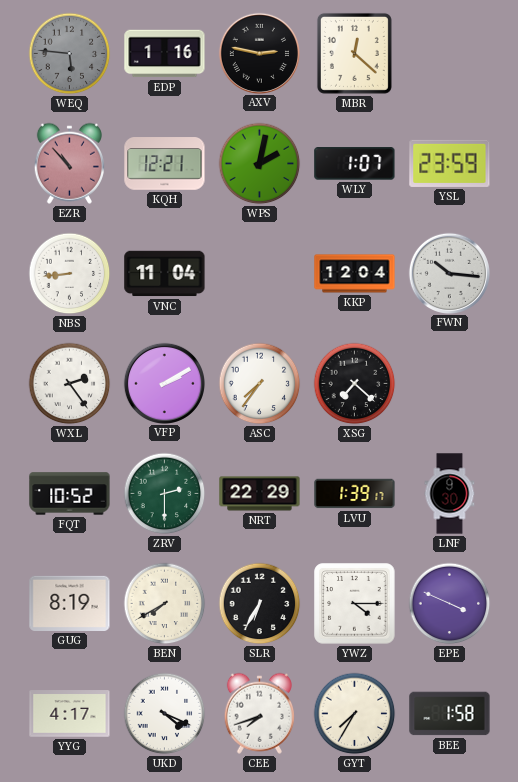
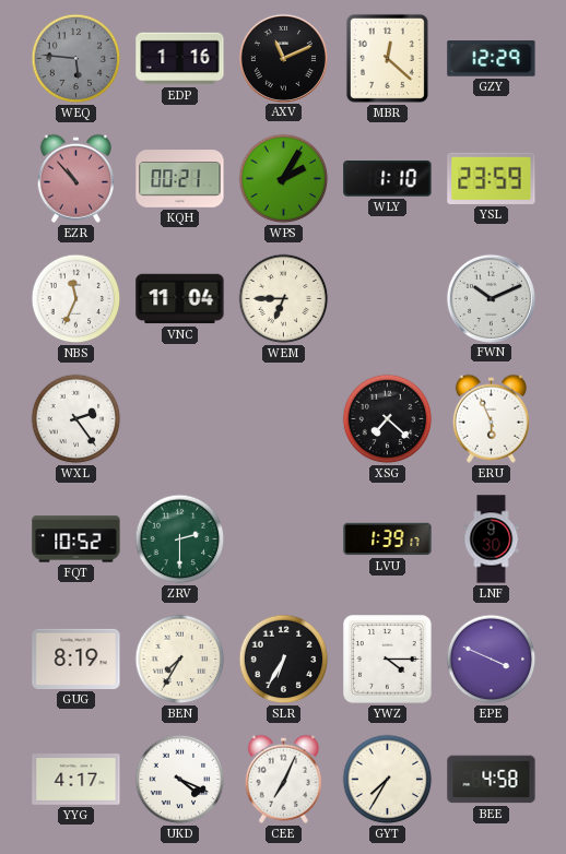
AXV: 2:47 -> 11:11
GZY: none -> 12:29
KQH: 12:21 -> 00:21
WPS: 2:02 -> 2:05
WLY: 1:07 -> 1:10
NBS: 8:44 -> 11:34
WEM: none -> 6:45
KKP: 12:04 -> none
FWN: 10:16 -> 10:11
VFP: 2:10 -> none
ASC: 7:36 -> none
ERU: none -> 5:56
NRT: 22:29 -> none
BEN: 7:40 -> 7:35
CEE: 7:42 -> 7:04
BEE: 1:58 -> 4:58
